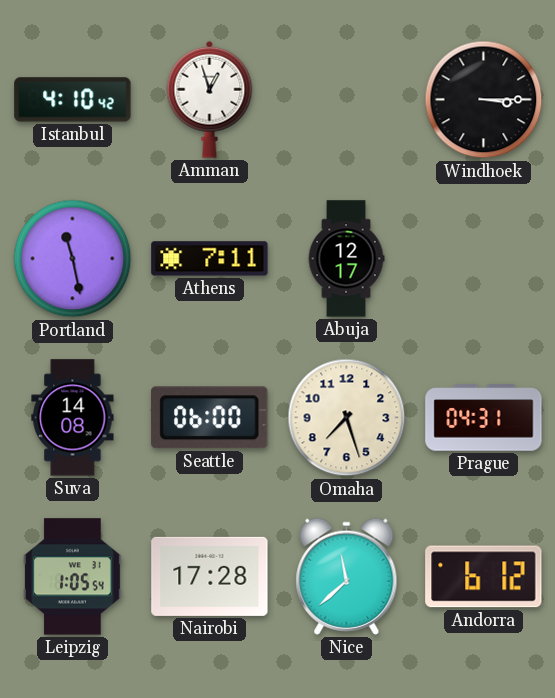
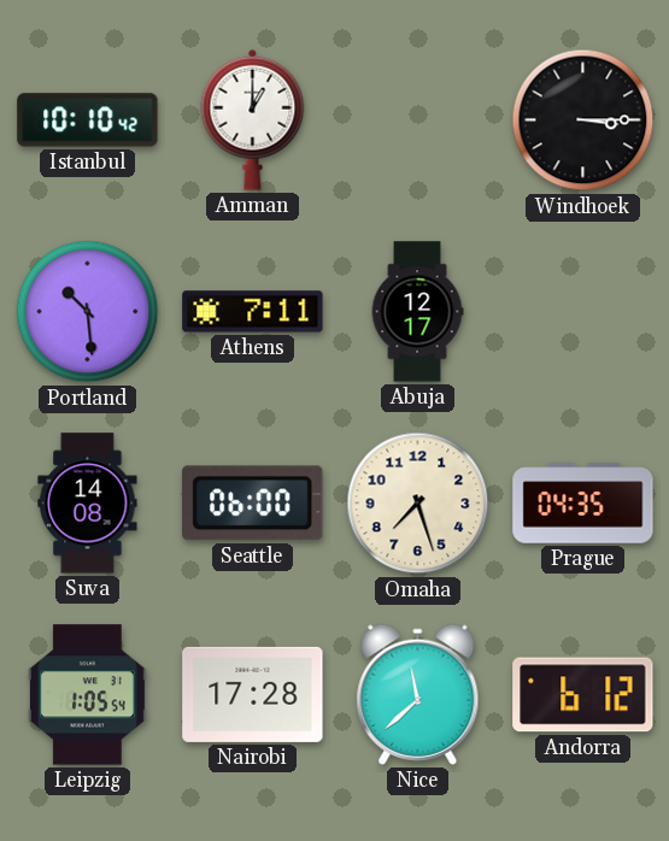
Istanbul: 4:10 -> 10:10
Amman: 12:57 -> 1:00
Portland: 11:28 -> 10:29
Prague: 04:31 -> 04:35
